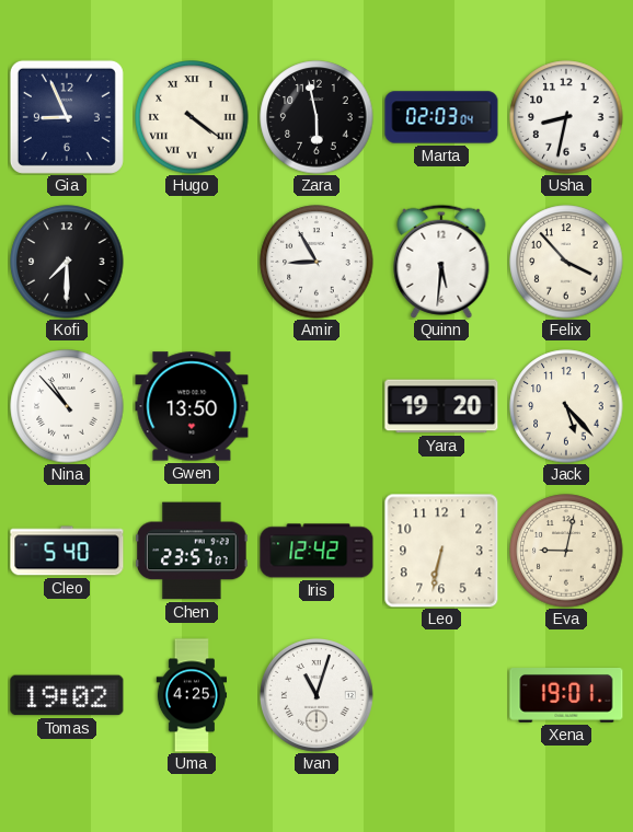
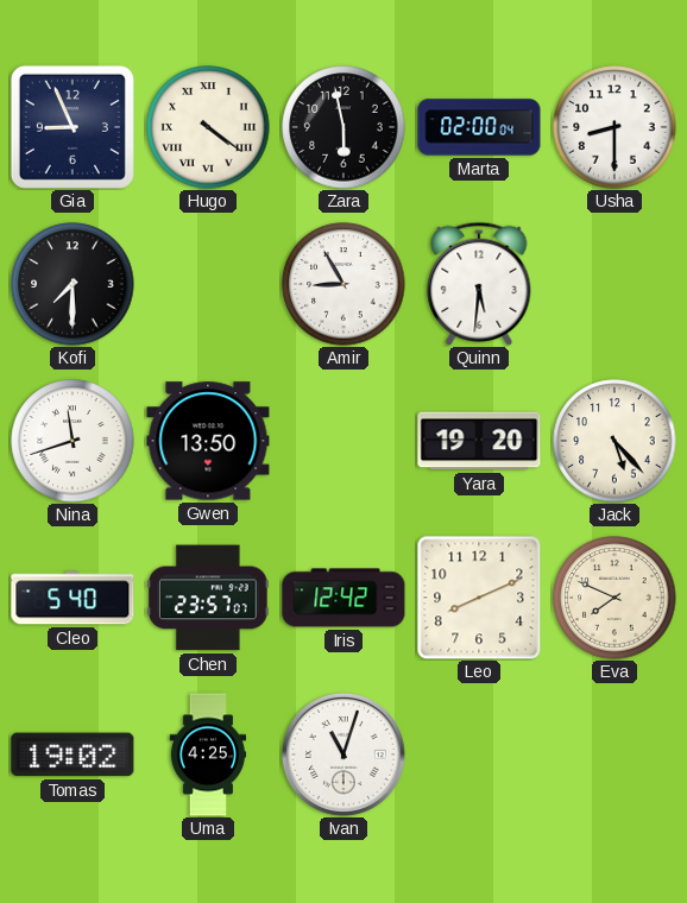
Marta: 02:03 -> 02:00
Usha: 8:32 -> 8:30
Felix: 3:53 -> none
Nina: 10:53 -> 11:42
Leo: 6:32 -> 8:11
Eva: 9:02 -> 7:49
Xena: 19:01 -> none
